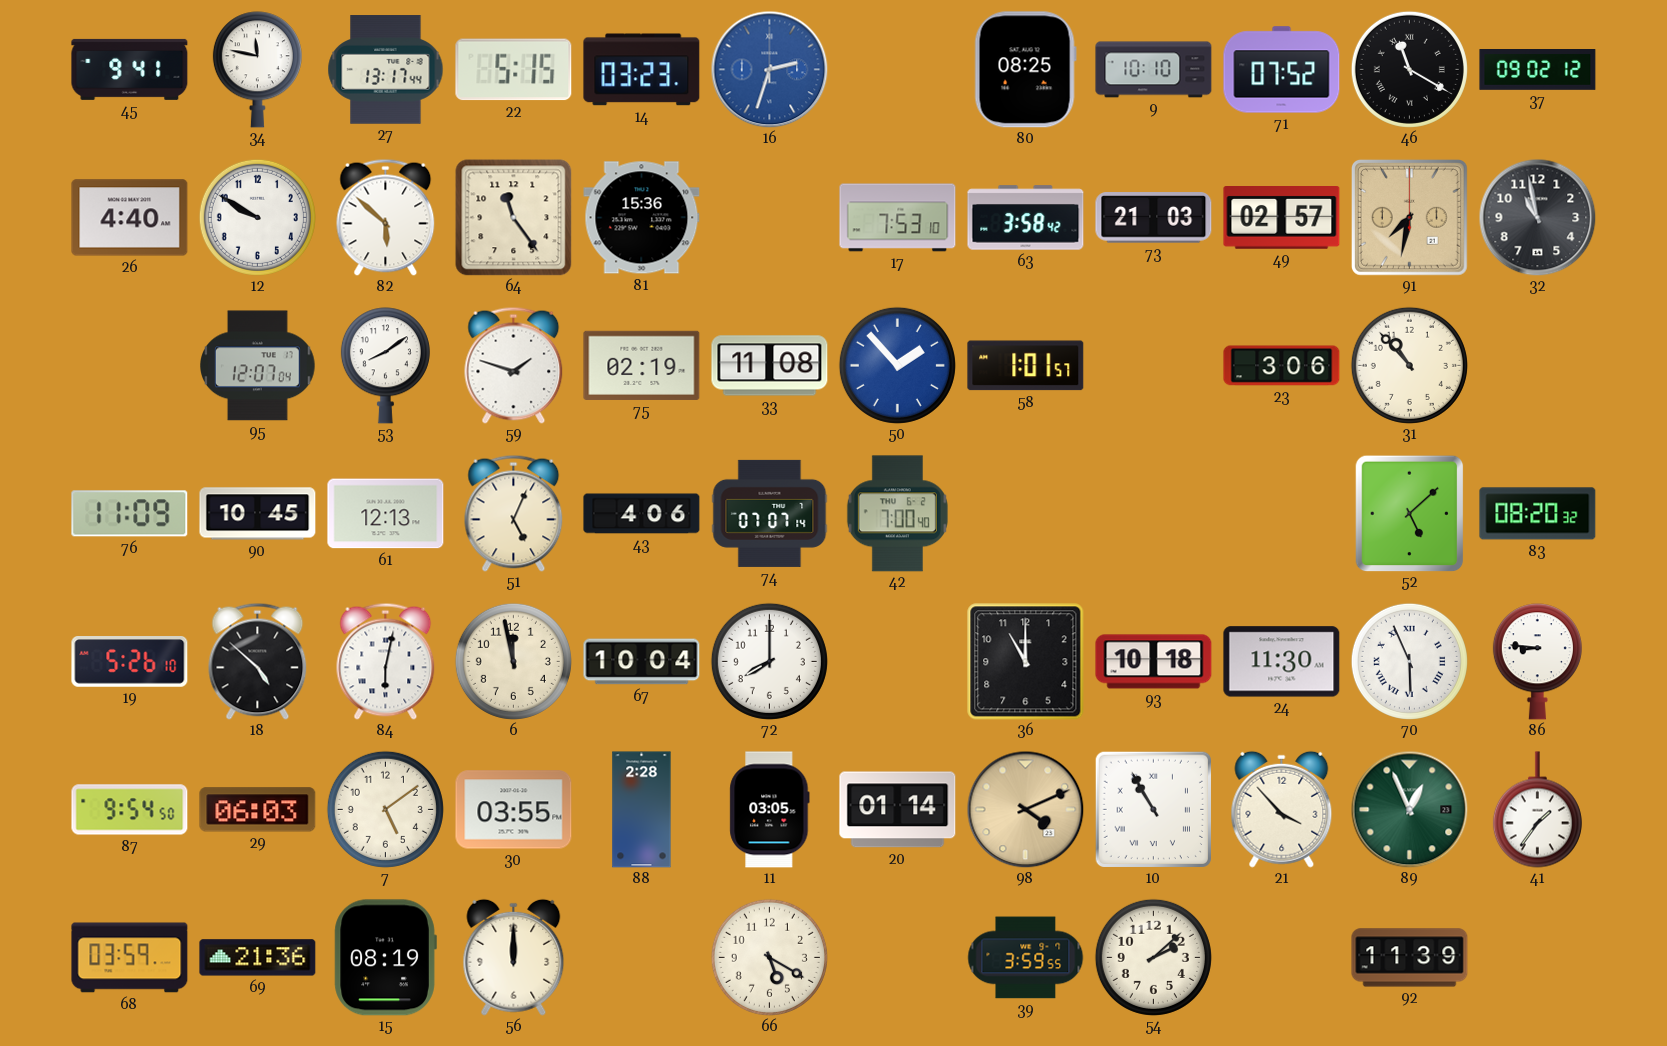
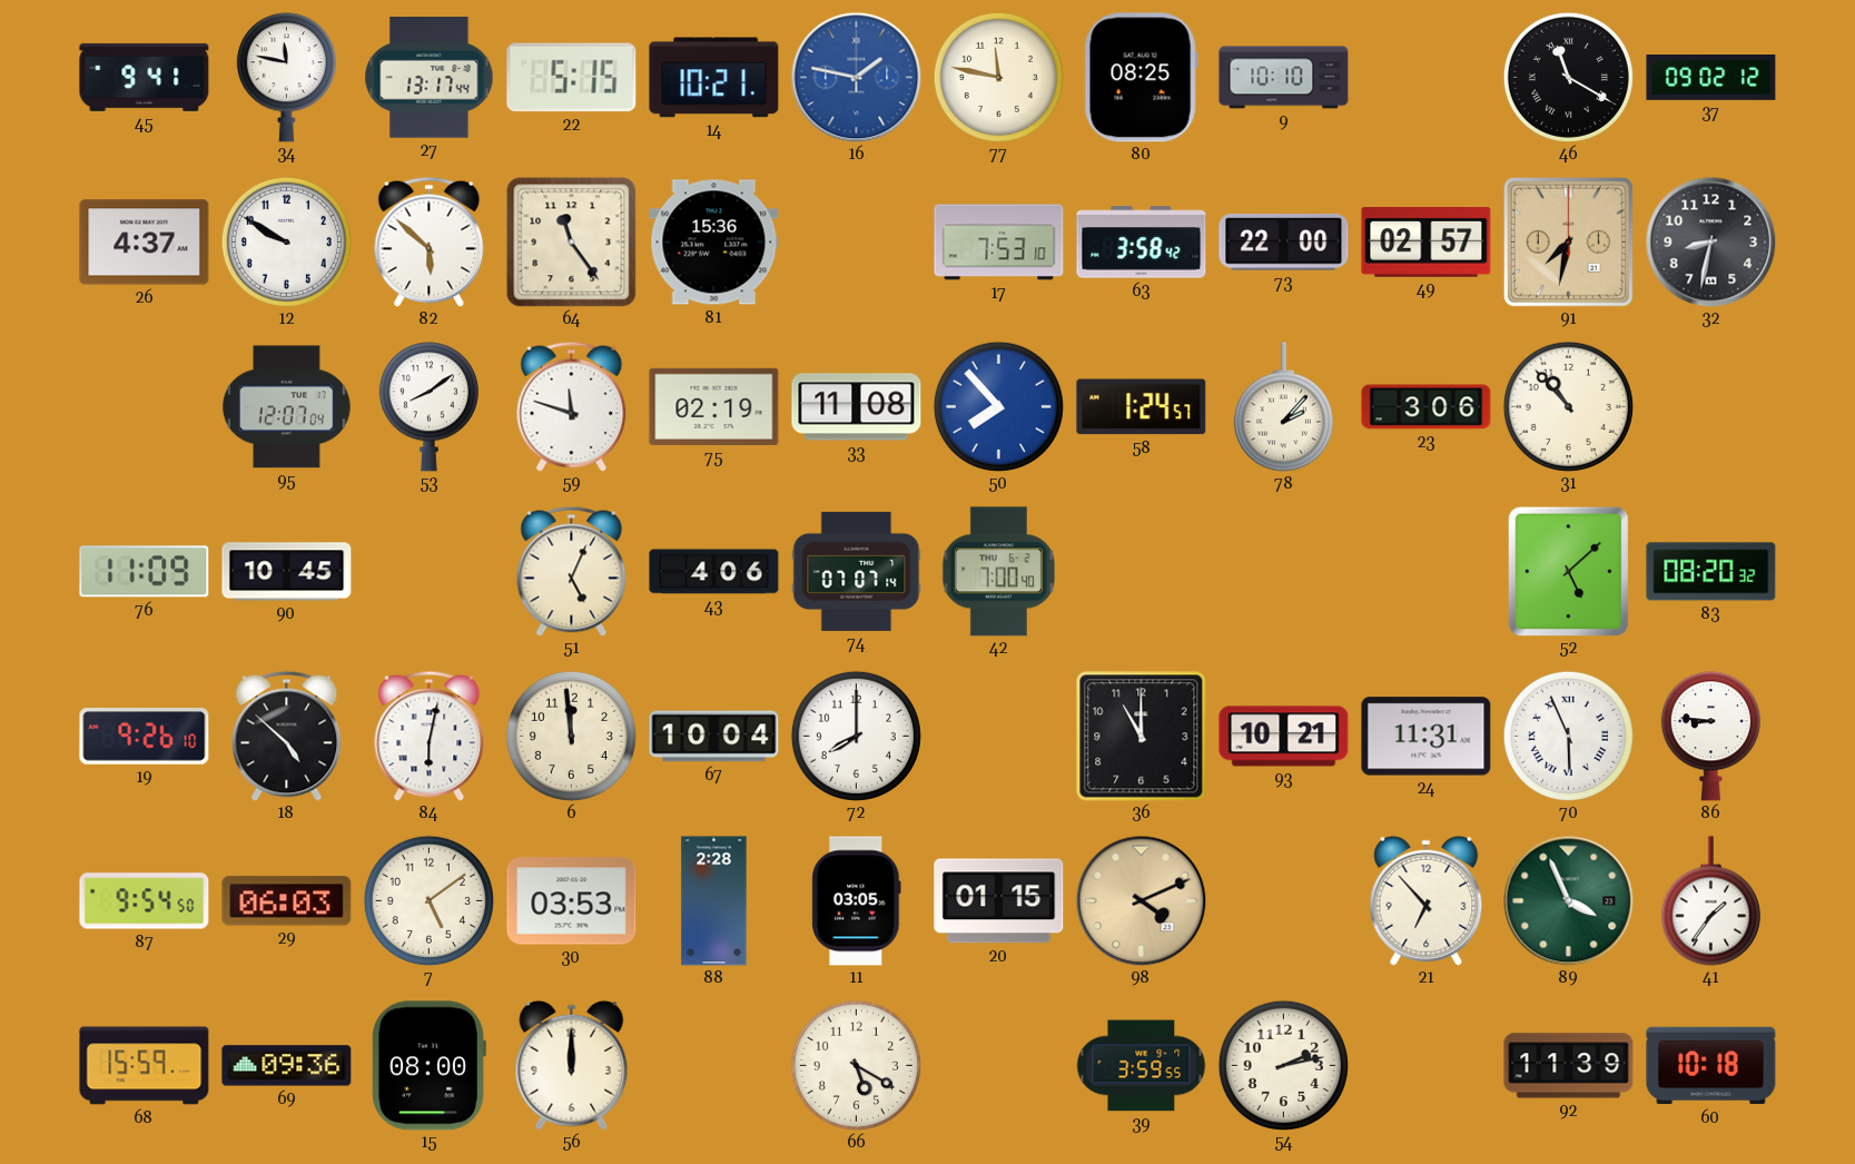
14: 03:23 -> 10:21
16: 2:33 -> 1:47
77: none -> 11:47
71: 07:52 -> none
26: 4:40 -> 4:37
73: 21:03 -> 22:00
32: 10:58 -> 8:32
59: 1:48 -> 11:48
50: 1:53 -> 7:53
58: 1:01 -> 1:24
78: none -> 2:07
61: 12:13 -> none
19: 5:26 -> 9:26
6: 11:58 -> 11:59
93: 10:18 -> 10:21
24: 11:30 -> 11:31
30: 03:55 -> 03:53
20: 01:14 -> 01:15
10: 10:55 -> none
21: 3:53 -> 6:53
89: 12:56 -> 3:56
68: 03:59 -> 15:59
69: 21:36 -> 09:36
15: 08:19 -> 08:00
54: 2:08 -> 2:13
60: none -> 10:18
